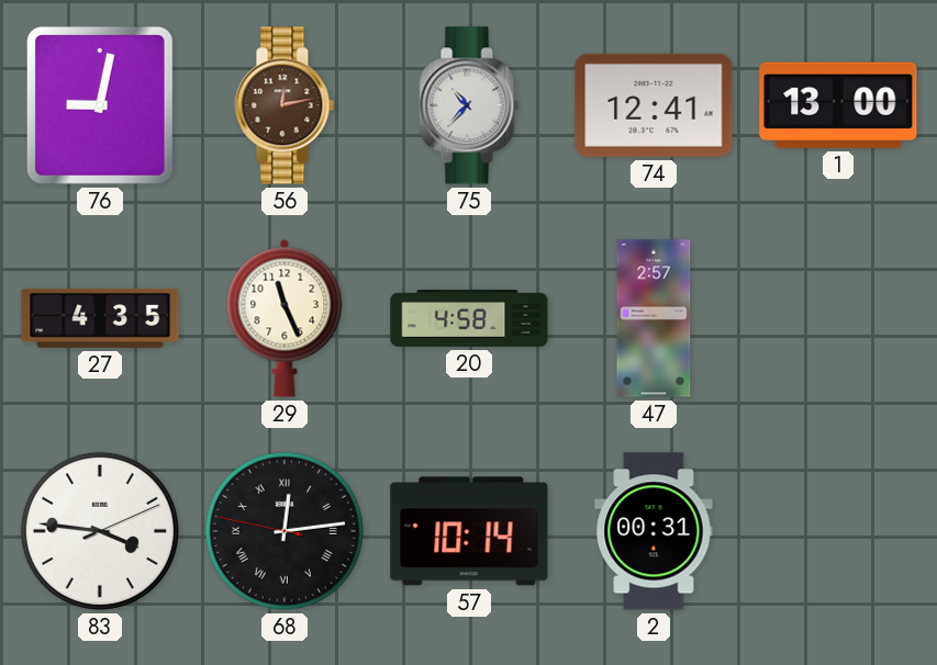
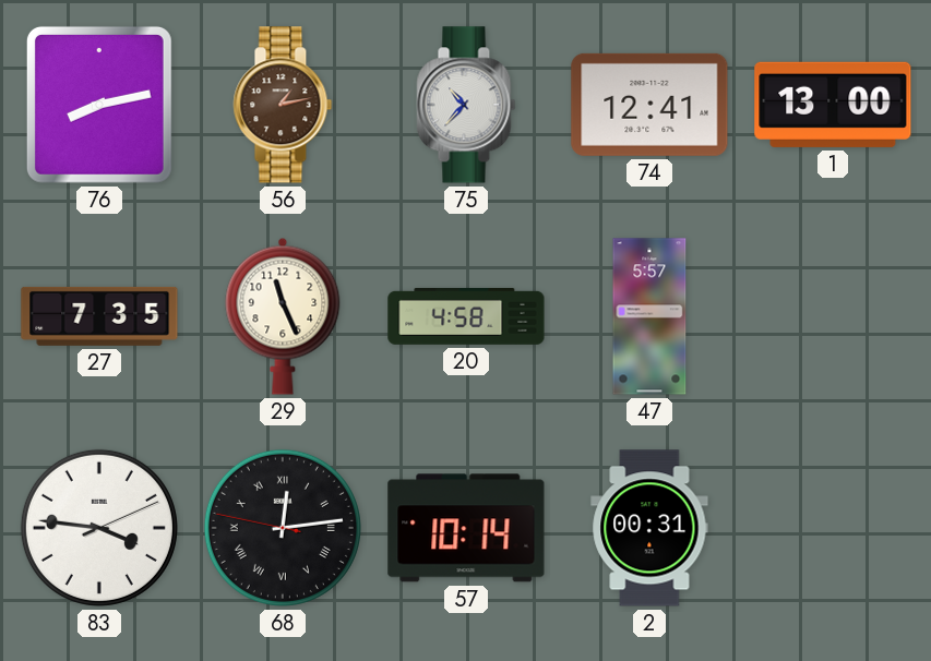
76: 9:02 -> 8:13
56: 12:13 -> 1:13
27: 4:35 -> 7:35
47: 2:57 -> 5:57
